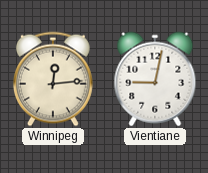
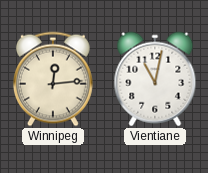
Vientiane: 9:02 -> 11:02
